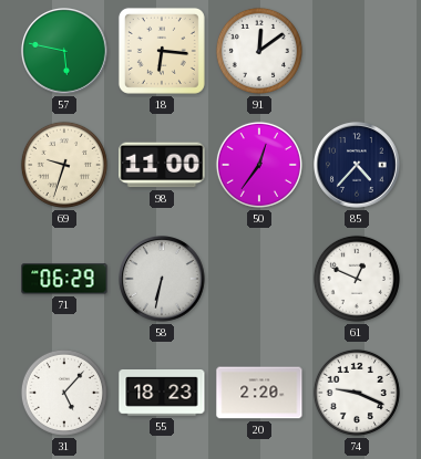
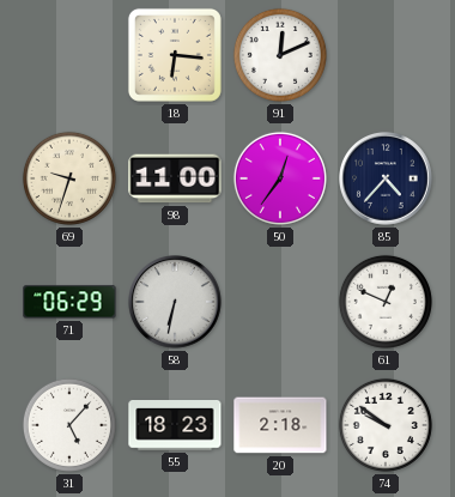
57: 5:47 -> none
91: 12:09 -> 12:11
20: 2:20 -> 2:18
74: 9:19 -> 9:51
